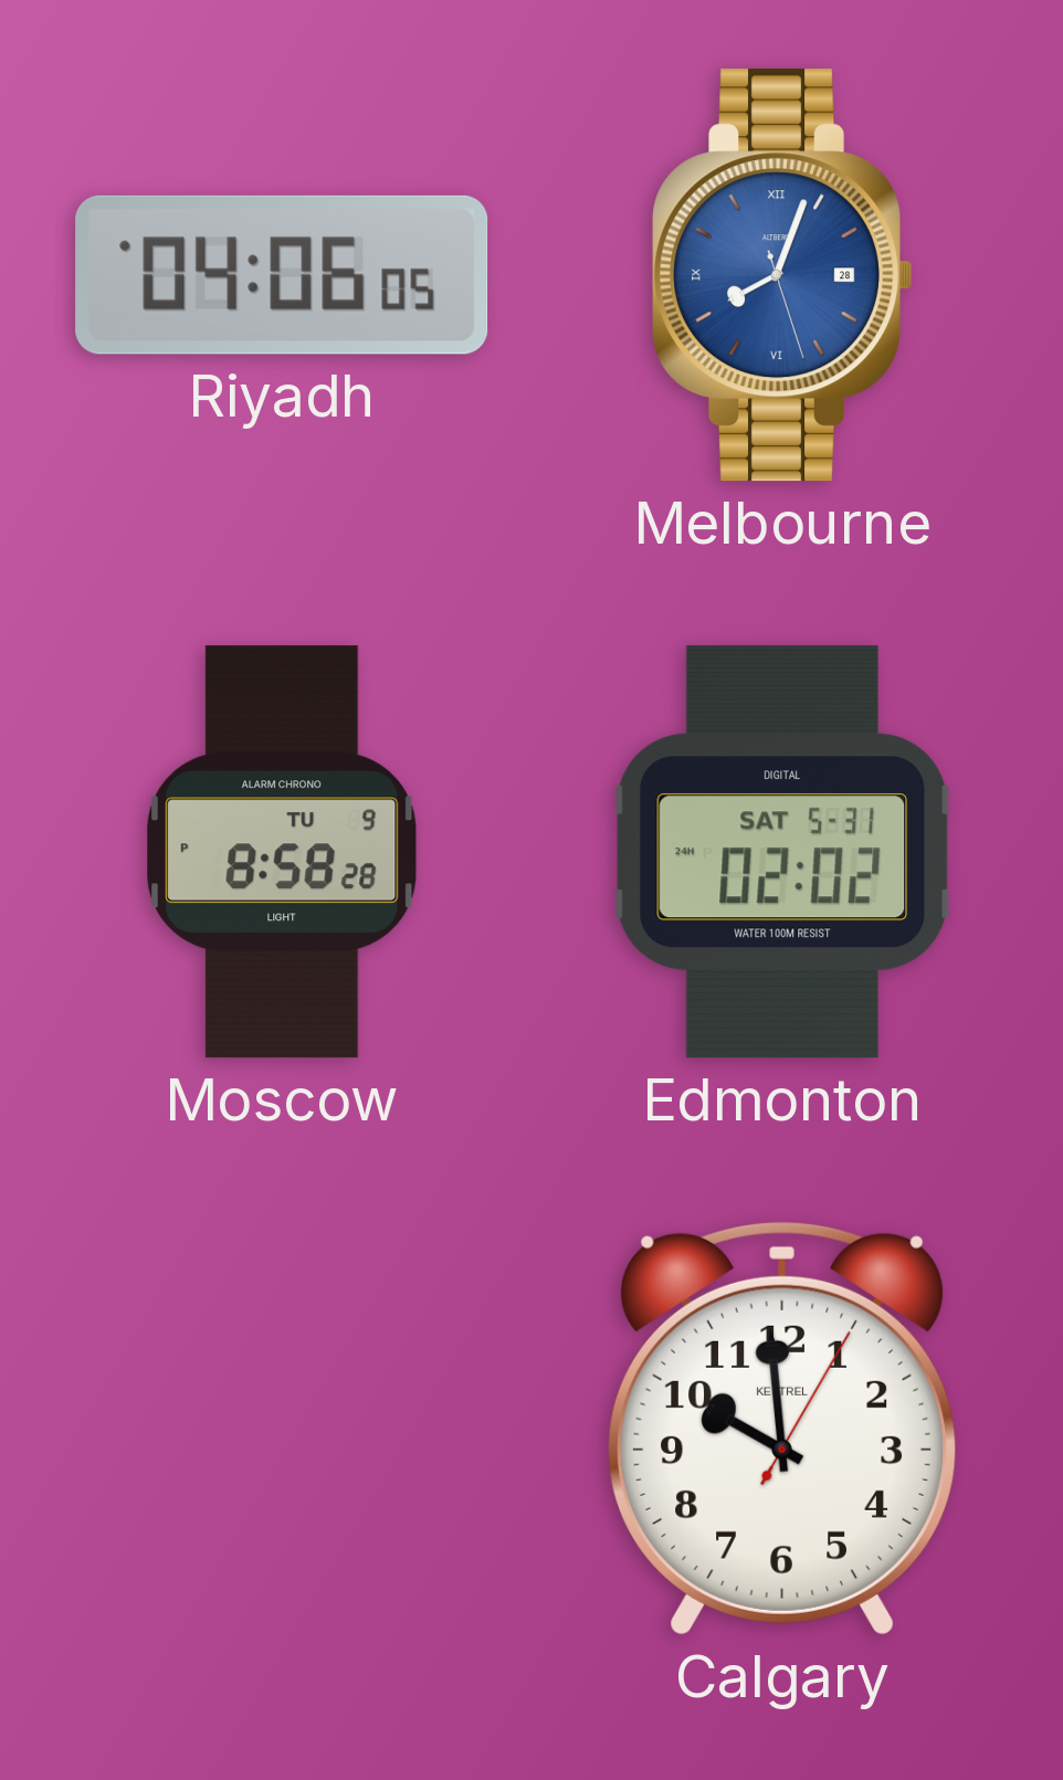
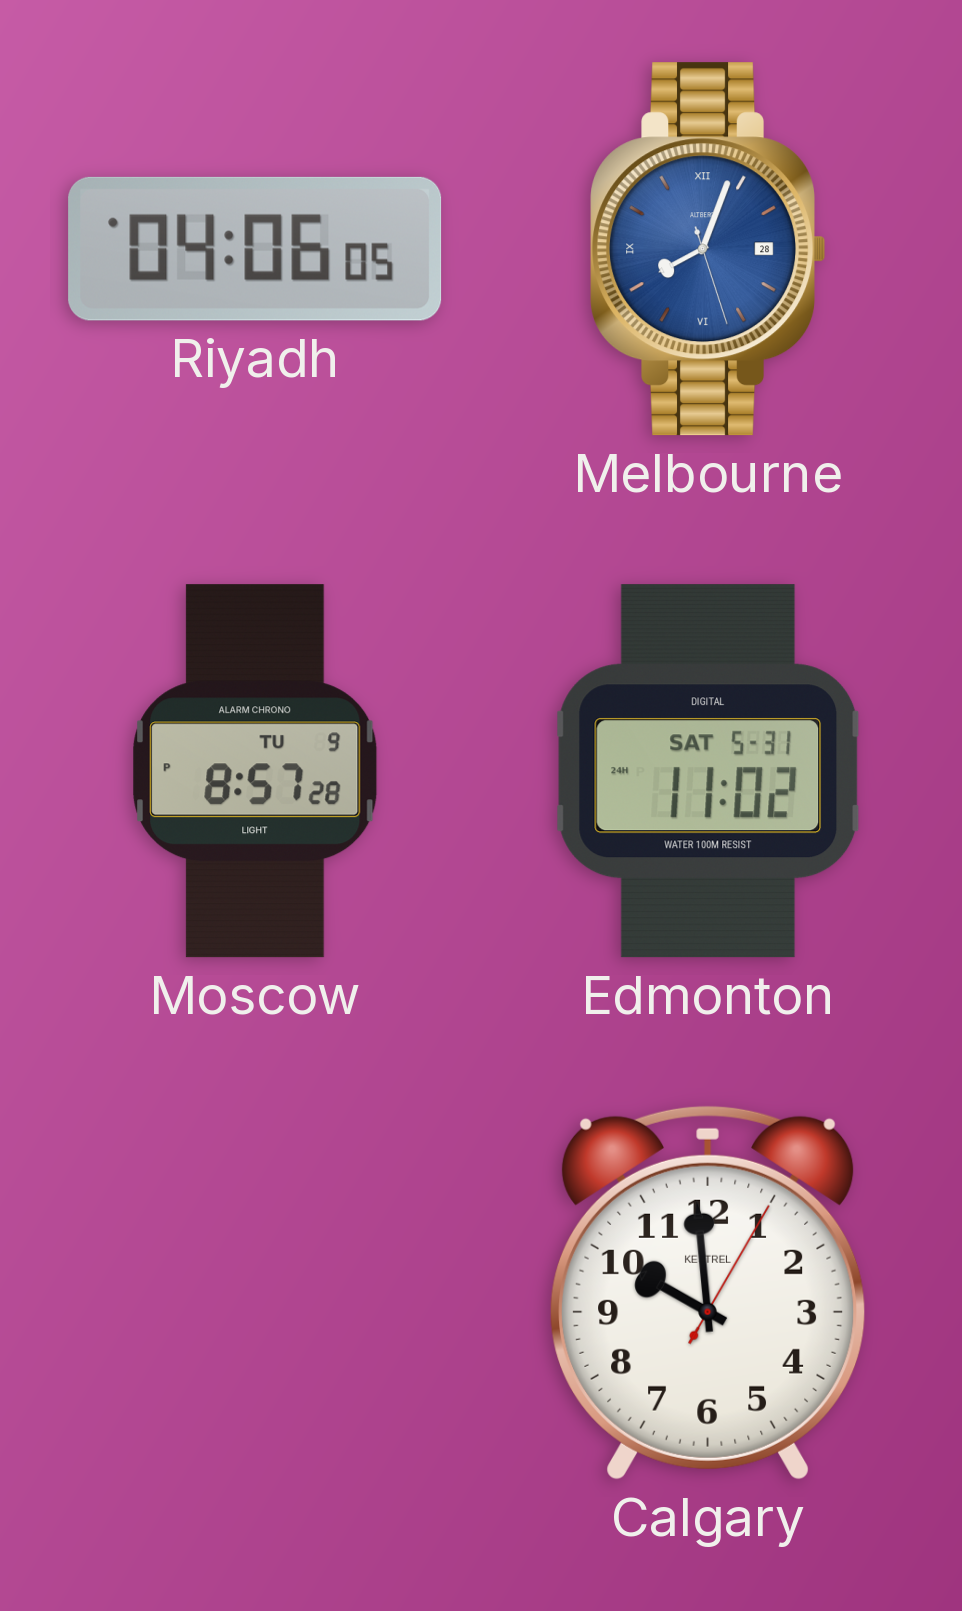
Moscow: 8:58 -> 8:57
Edmonton: 02:02 -> 11:02
